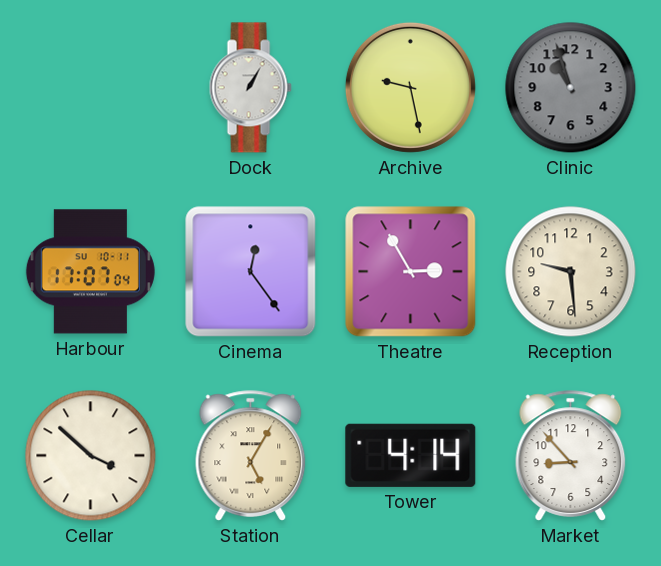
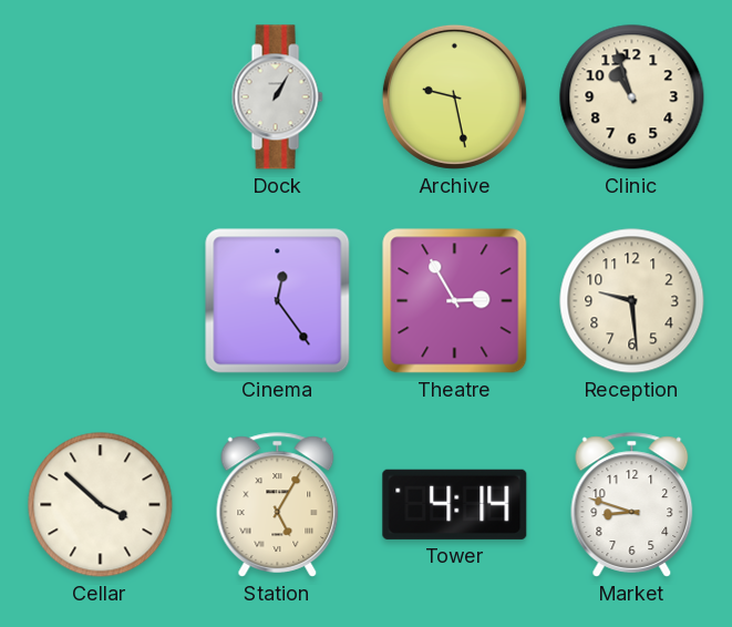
Clinic dial: grey -> cream
Harbour: 17:07 -> none
Market: 8:53 -> 8:48
